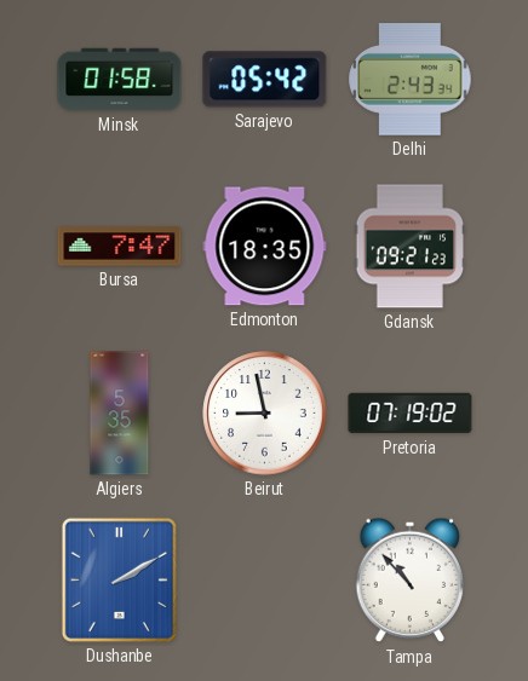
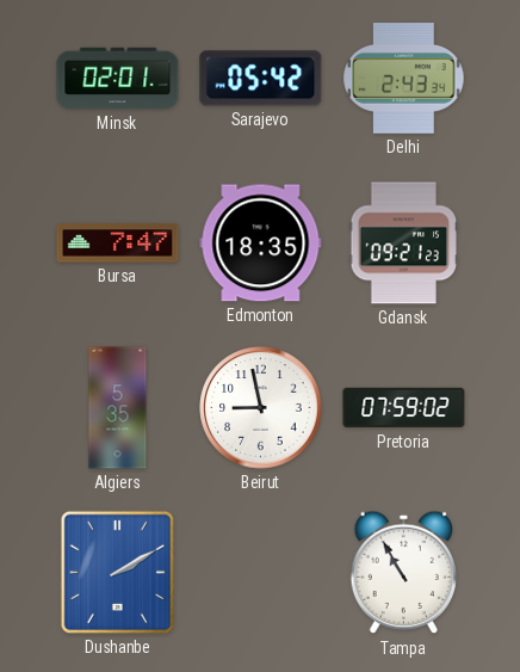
Minsk: 01:58 -> 02:01
Pretoria: 07:19 -> 07:59
Tampa: 10:53 -> 10:55
